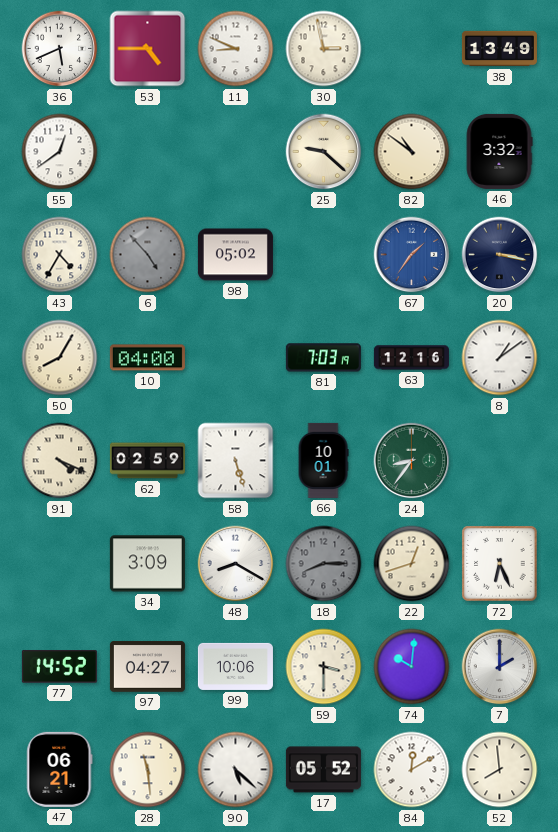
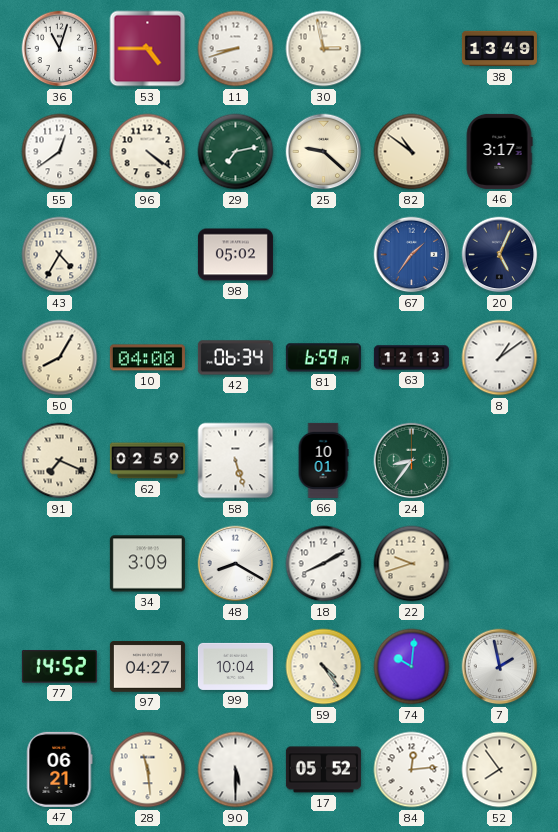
36: 5:41 -> 11:03
11: 8:49 -> 8:42
96: none -> 4:21
29: none -> 7:13
46: 3:32 -> 3:17
6: 4:53 -> none
20: 3:17 -> 5:04
42: none -> 06:34
81: 7:03 -> 6:59
63: 12:16 -> 12:13
91: 4:19 -> 7:19
18: 8:15 -> 8:10
18 dial: grey -> white
22: 12:42 -> 9:42
72: 6:26 -> none
99: 10:06 -> 10:04
59: 3:30 -> 4:24
7: 2:00 -> 1:58
90: 5:22 -> 5:30
84: 12:10 -> 12:14
52: 7:59 -> 7:54
